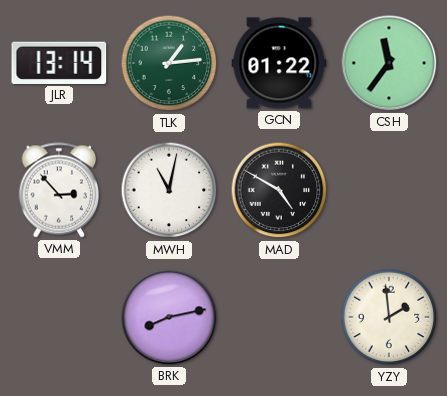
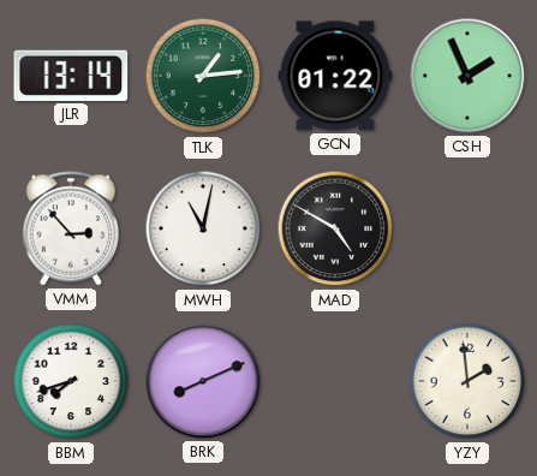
CSH: 11:36 -> 1:56
BBM: none -> 7:42
BRK: 8:13 -> 8:11
